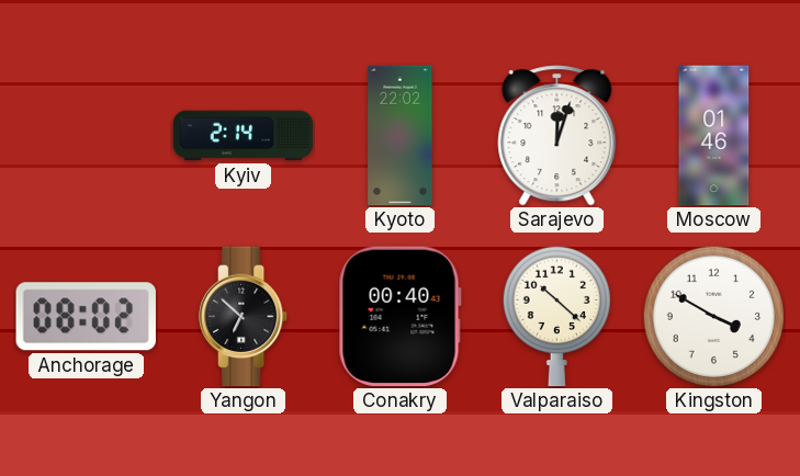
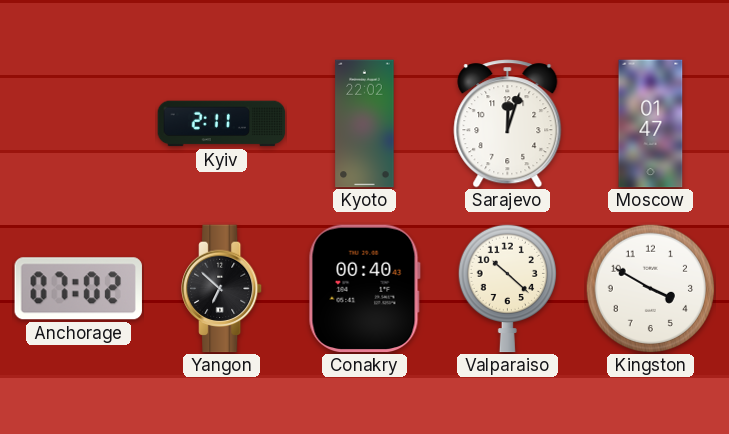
Kyiv: 2:14 -> 2:11
Moscow: 01:46 -> 01:47
Anchorage: 08:02 -> 07:02
